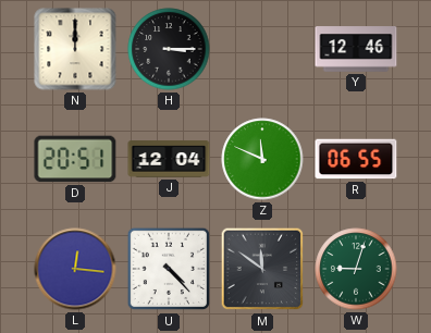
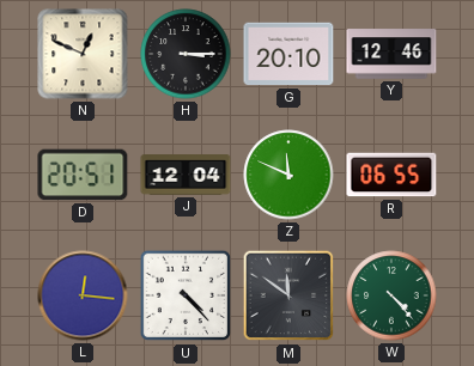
N: 12:00 -> 12:49
G: none -> 20:10
W: 9:03 -> 4:23
